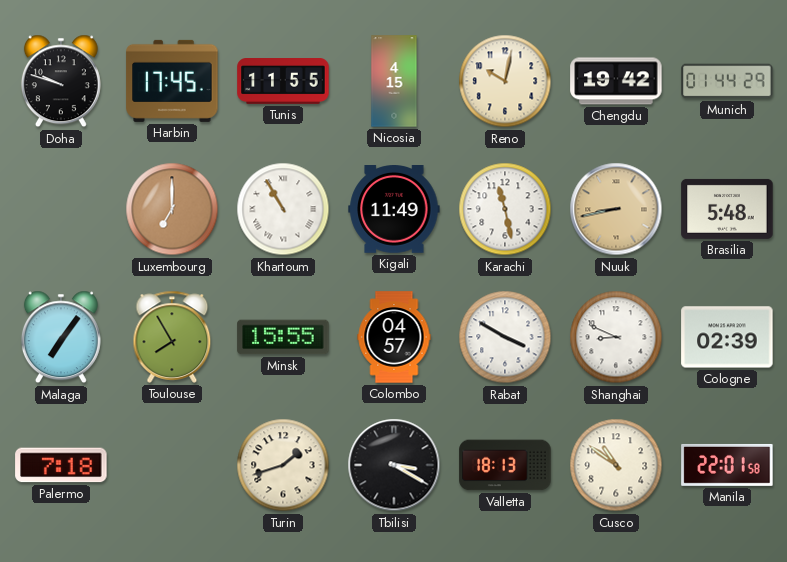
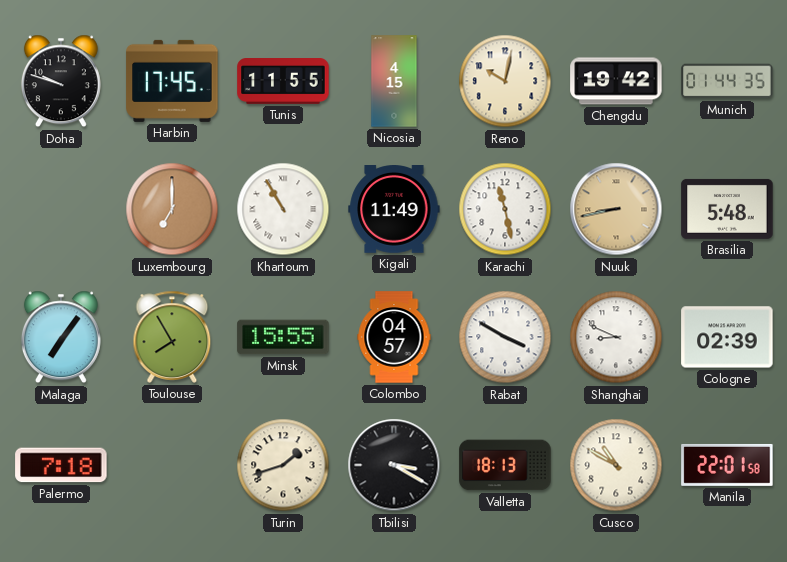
Munich: 01:44:29 -> 01:44:35
Cusco: 10:51 -> 10:50
